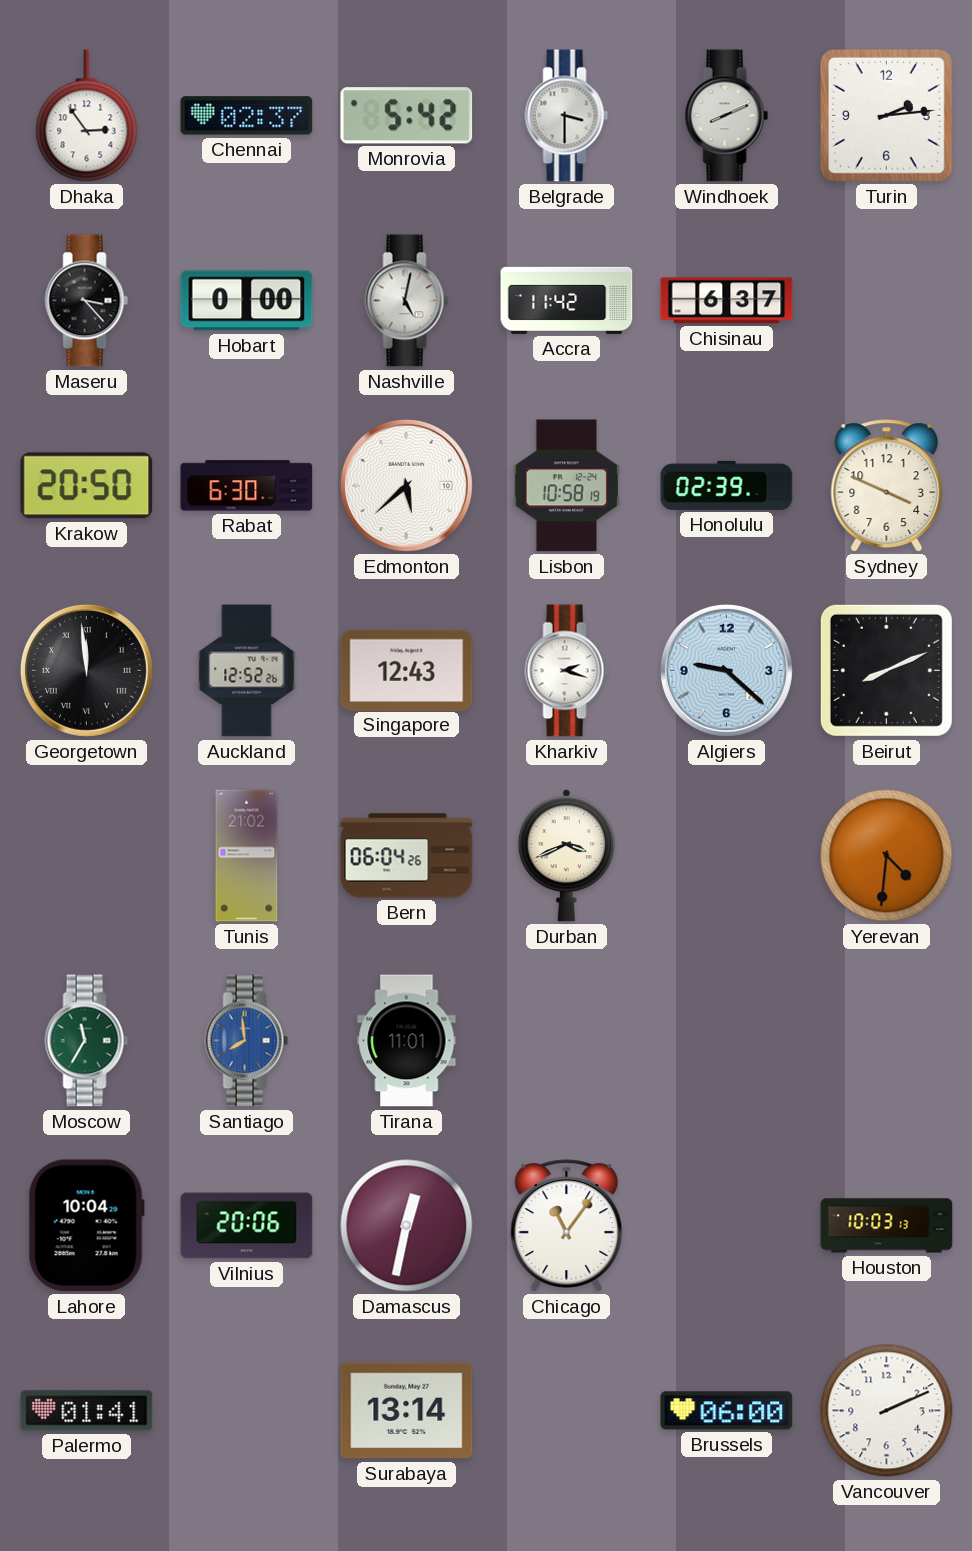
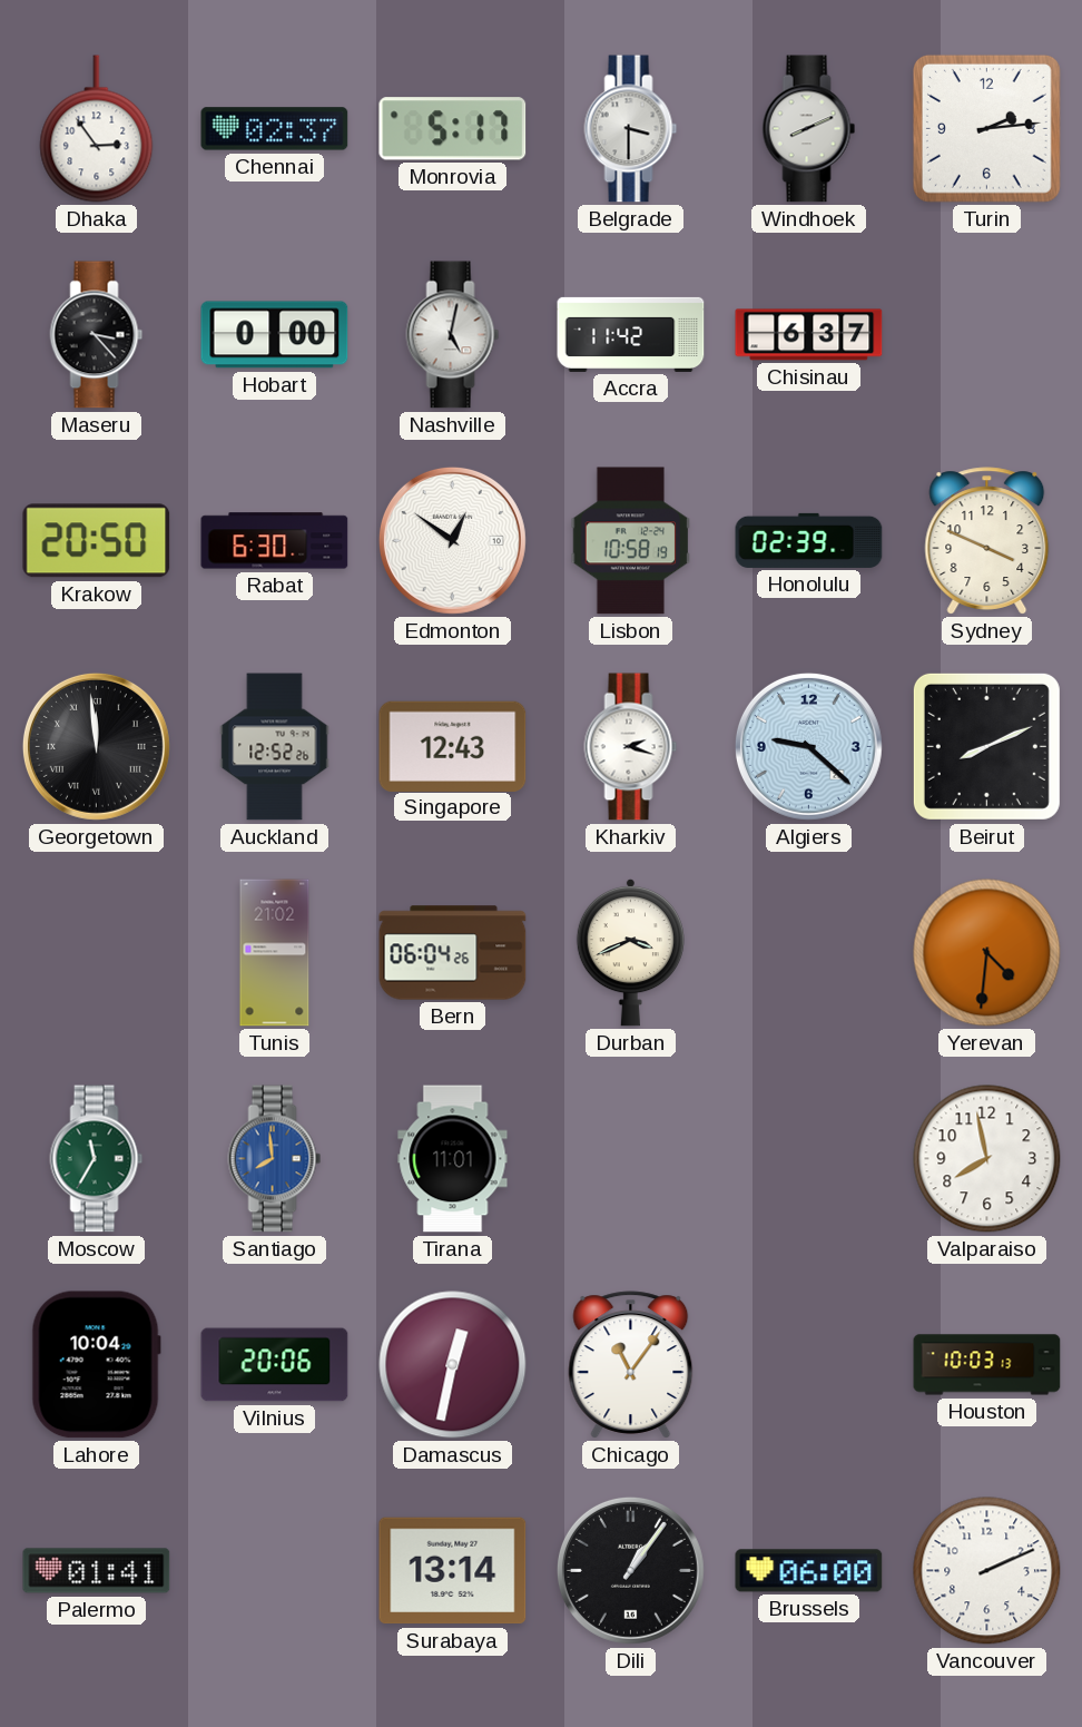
Monrovia: 5:42 -> 5:17
Edmonton: 5:38 -> 12:51
Valparaiso: none -> 7:58
Dili: none -> 1:06
